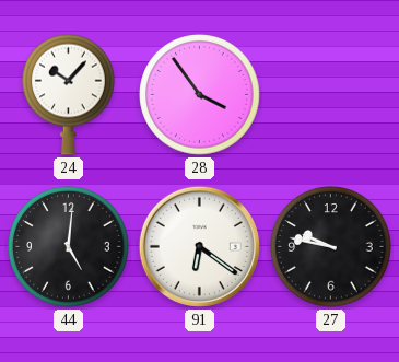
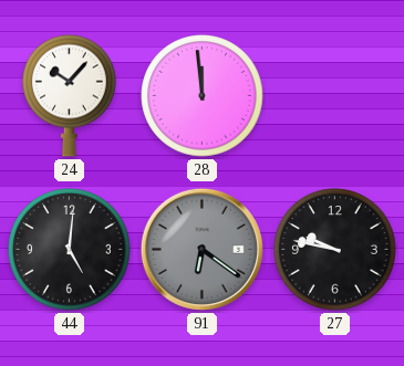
28: 3:54 -> 11:59
91 dial: white -> grey
